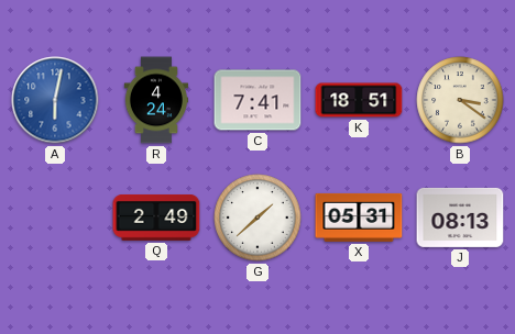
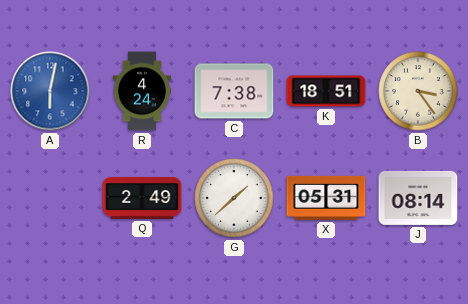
C: 7:41 -> 7:38
B: 3:21 -> 3:24
J: 08:13 -> 08:14
